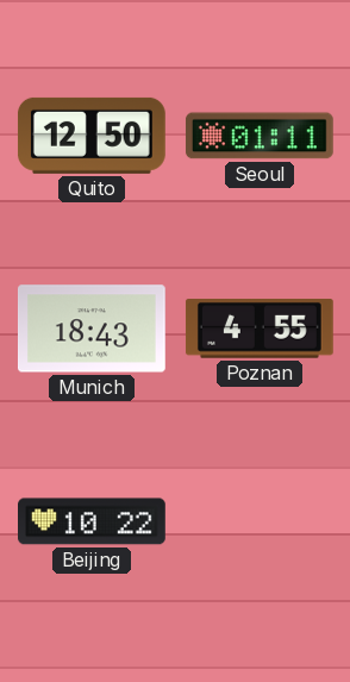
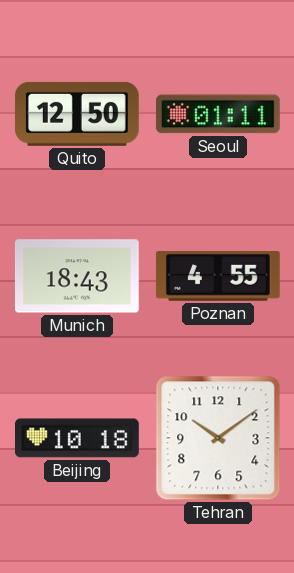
Beijing: 10:22 -> 10:18
Tehran: none -> 10:09
